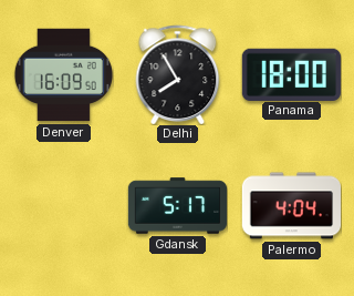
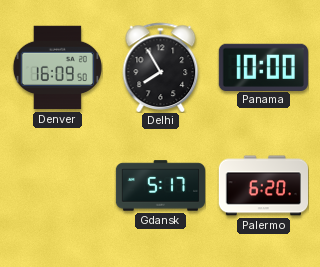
Panama: 18:00 -> 10:00
Palermo: 4:04 -> 6:20
